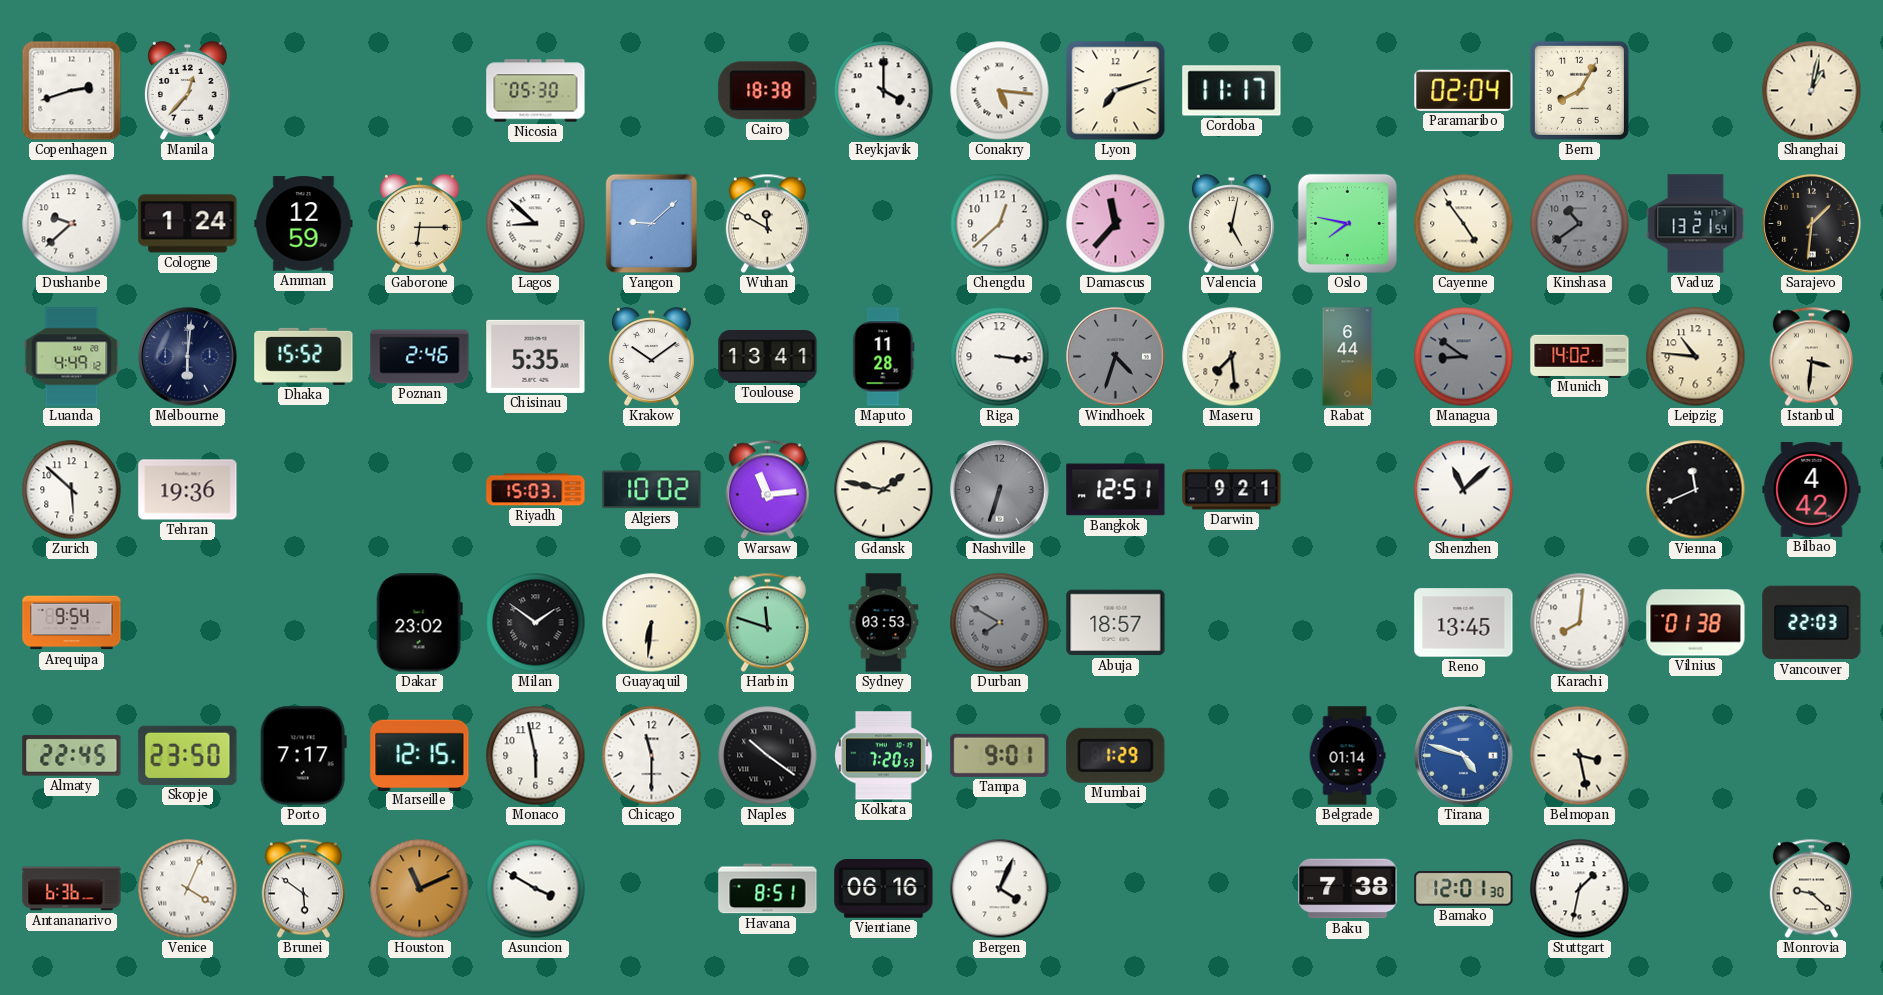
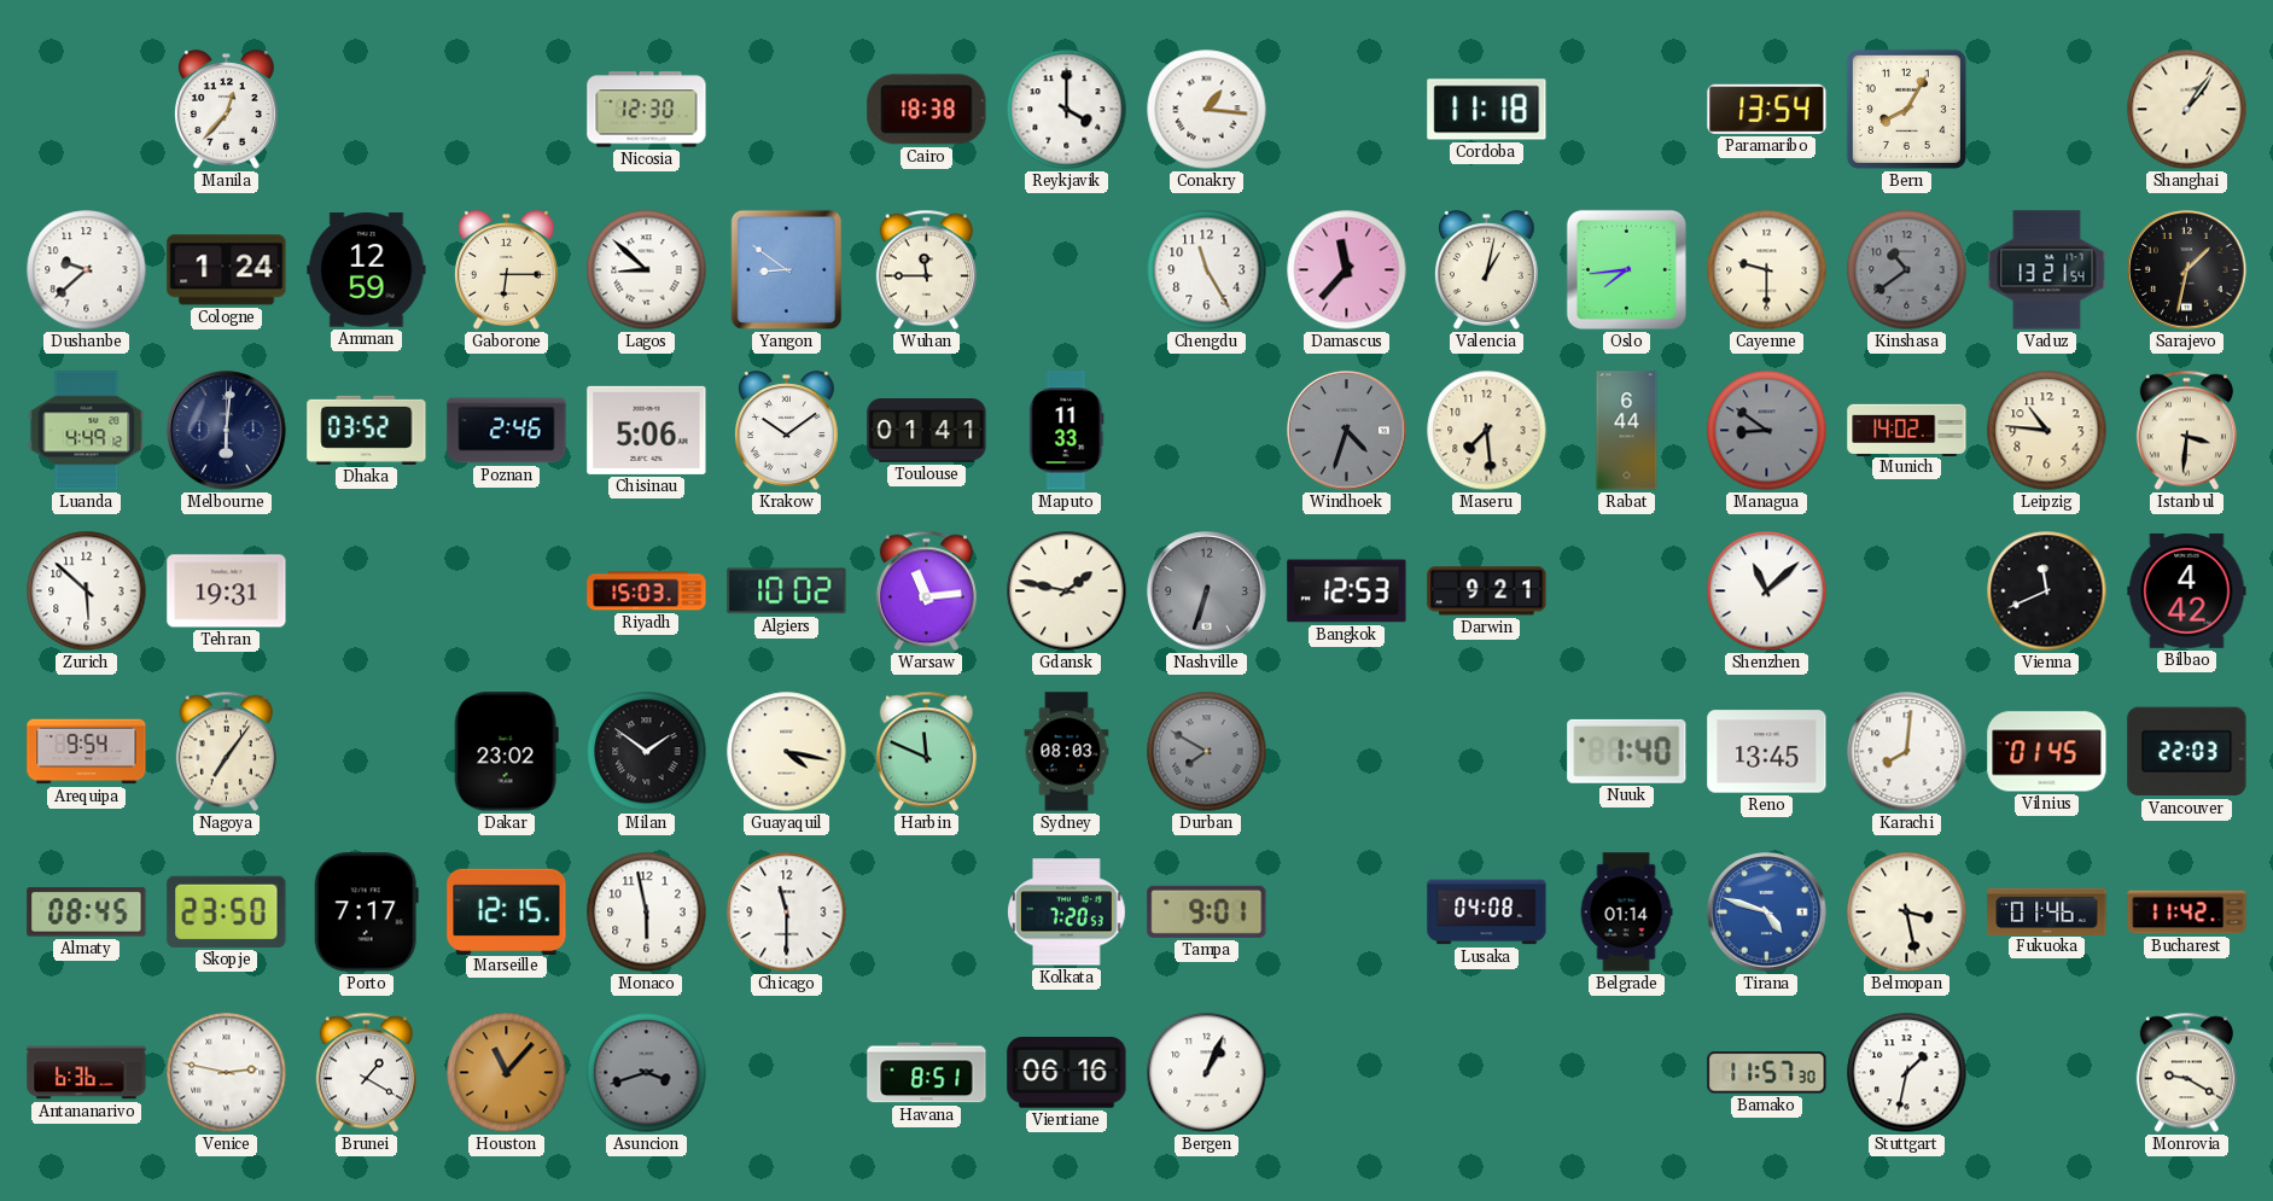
Copenhagen: 2:42 -> none
Nicosia: 05:30 -> 12:30
Conakry: 5:16 -> 1:16
Lyon: 7:12 -> none
Cordoba: 11:17 -> 11:18
Paramaribo: 02:04 -> 13:54
Shanghai: 1:02 -> 1:06
Yangon: 9:08 -> 8:51
Wuhan: 11:50 -> 11:45
Chengdu: 12:38 -> 11:25
Valencia: 5:02 -> 1:02
Oslo: 7:47 -> 7:44
Cayenne: 4:54 -> 9:30
Sarajevo: 1:31 -> 1:32
Dhaka: 15:52 -> 03:52
Chisinau: 5:35 -> 5:06
Toulouse: 13:41 -> 01:41
Maputo: 11:28 -> 11:33
Riga: 3:16 -> none
Tehran: 19:36 -> 19:31
Bangkok: 12:51 -> 12:53
Nagoya: none -> 7:06
Guayaquil: 6:31 -> 4:17
Harbin: 11:48 -> 11:49
Sydney: 03:53 -> 08:03
Abuja: 18:57 -> none
Nuuk: none -> 1:40
Vilnius: 01:38 -> 01:45
Almaty: 22:45 -> 08:45
Naples: 10:21 -> none
Mumbai: 1:29 -> none
Lusaka: none -> 04:08
Fukuoka: none -> 01:46
Bucharest: none -> 11:42
Venice: 4:04 -> 2:47
Brunei: 5:51 -> 1:20
Houston: 11:11 -> 11:07
Asuncion: 3:50 -> 3:42
Asuncion dial: white -> grey
Bergen: 4:04 -> 1:04
Baku: 7:38 -> none
Bamako: 12:01 -> 11:57
Monrovia: 9:22 -> 9:20
